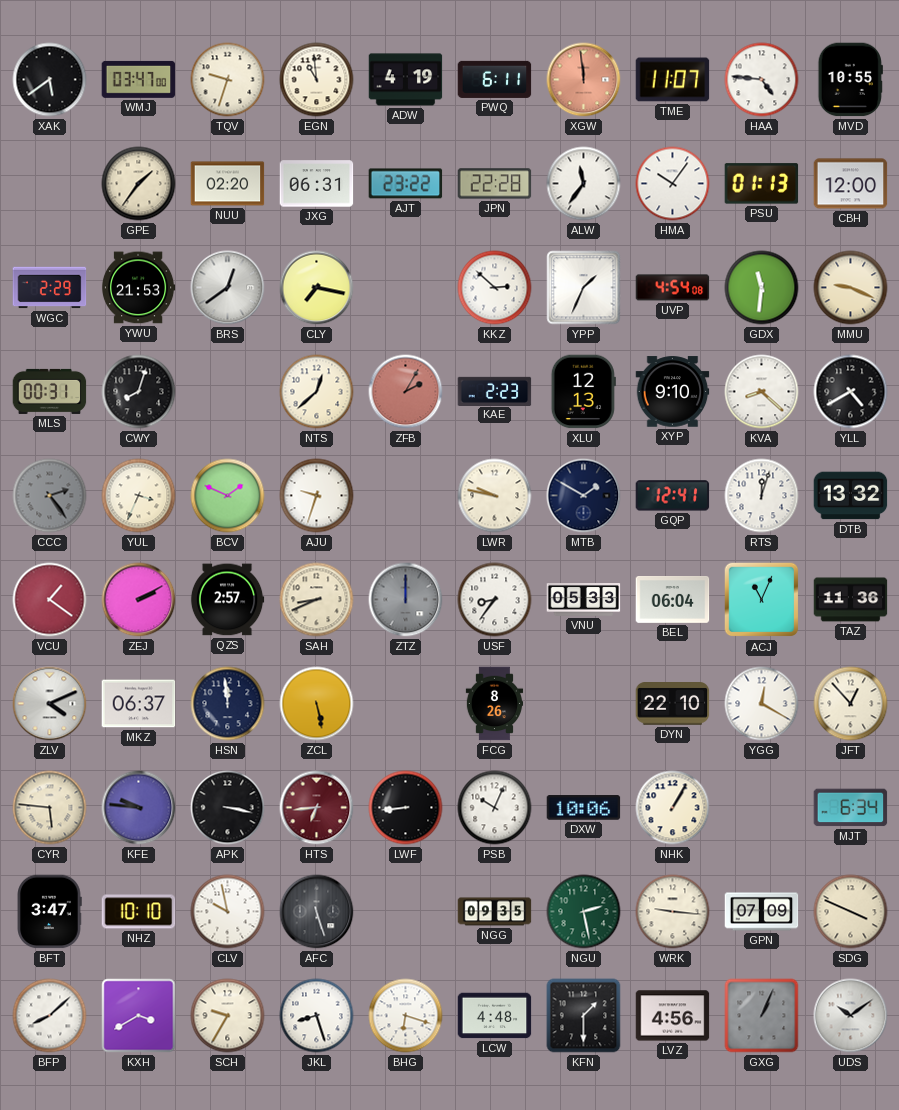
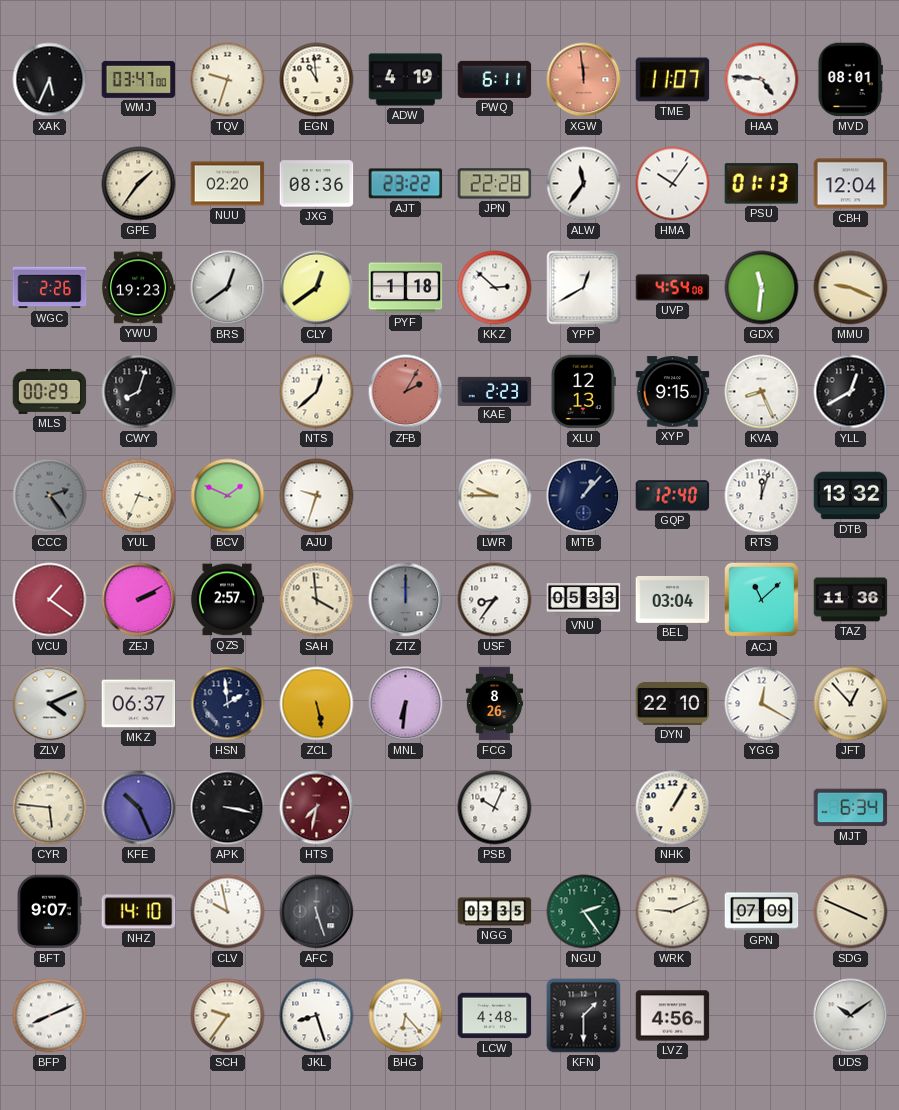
XAK: 5:39 -> 5:34
MVD: 10:55 -> 08:01
JXG: 06:31 -> 08:36
CBH: 12:00 -> 12:04
WGC: 2:29 -> 2:26
YWU: 21:53 -> 19:23
CLY: 7:17 -> 12:39
PYF: none -> 1:18
YPP: 1:34 -> 12:40
MLS: 00:31 -> 00:29
XYP: 9:10 -> 9:15
KVA: 8:22 -> 8:26
YLL: 4:40 -> 12:40
LWR: 9:47 -> 9:45
MTB: 1:50 -> 1:07
GQP: 12:41 -> 12:40
SAH: 8:41 -> 3:59
BEL: 06:04 -> 03:04
ACJ: 11:04 -> 11:08
HSN: 11:59 -> 1:59
MNL: none -> 6:31
KFE: 9:46 -> 10:26
HTS: 6:44 -> 7:32
LWF: 8:44 -> none
DXW: 10:06 -> none
BFT: 3:47 -> 9:07
NHZ: 10:10 -> 14:10
NGG: 09:35 -> 03:35
NGU: 2:28 -> 2:24
WRK: 9:16 -> 9:11
BFP: 8:08 -> 8:11
KXH: 3:40 -> none
SCH: 9:35 -> 9:36
BHG: 6:18 -> 6:23
GXG: 1:04 -> none
